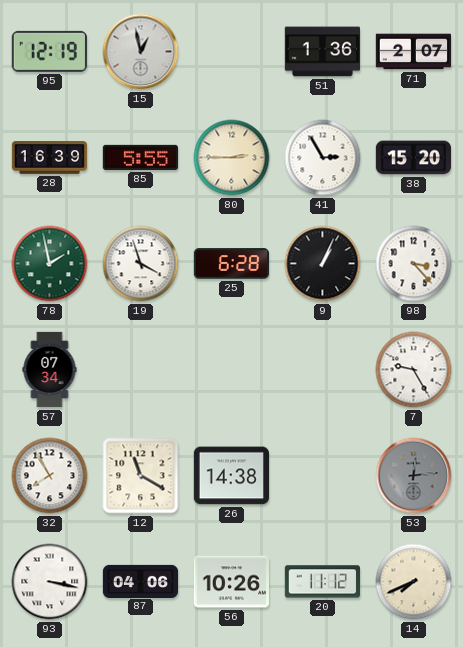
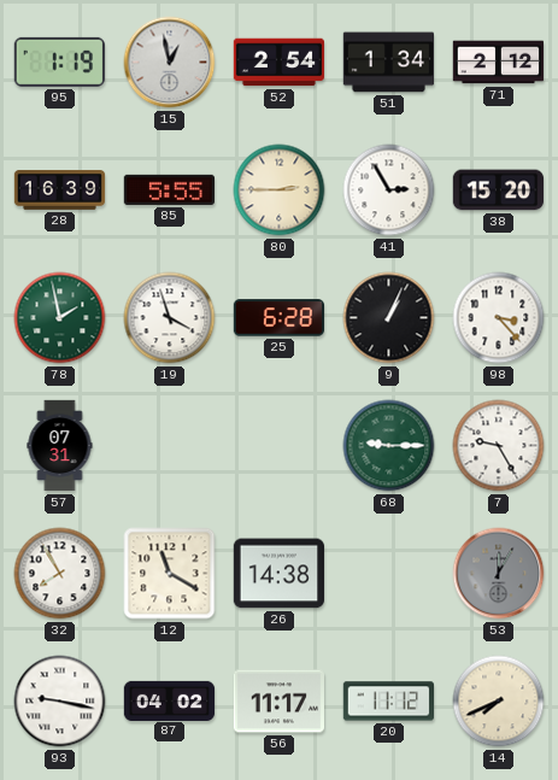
95: 12:19 -> 1:19
52: none -> 2:54
51: 1:36 -> 1:34
71: 2:07 -> 2:12
57: 07:34 -> 07:31
68: none -> 9:15
53: 12:14 -> 12:05
93: 3:17 -> 9:17
87: 04:06 -> 04:02
56: 10:26 -> 11:17
